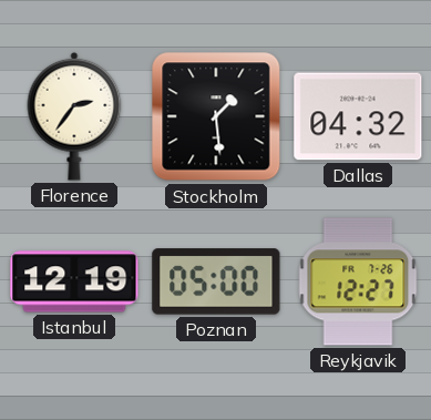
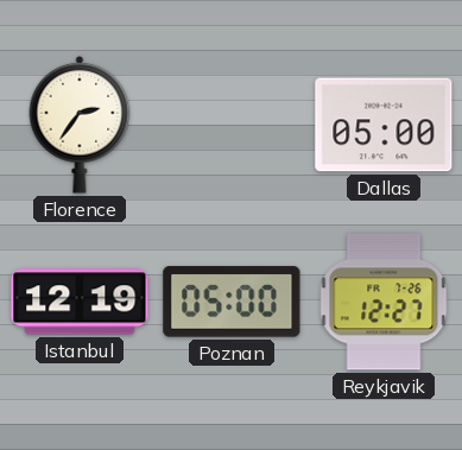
Stockholm: 1:29 -> none
Dallas: 04:32 -> 05:00
